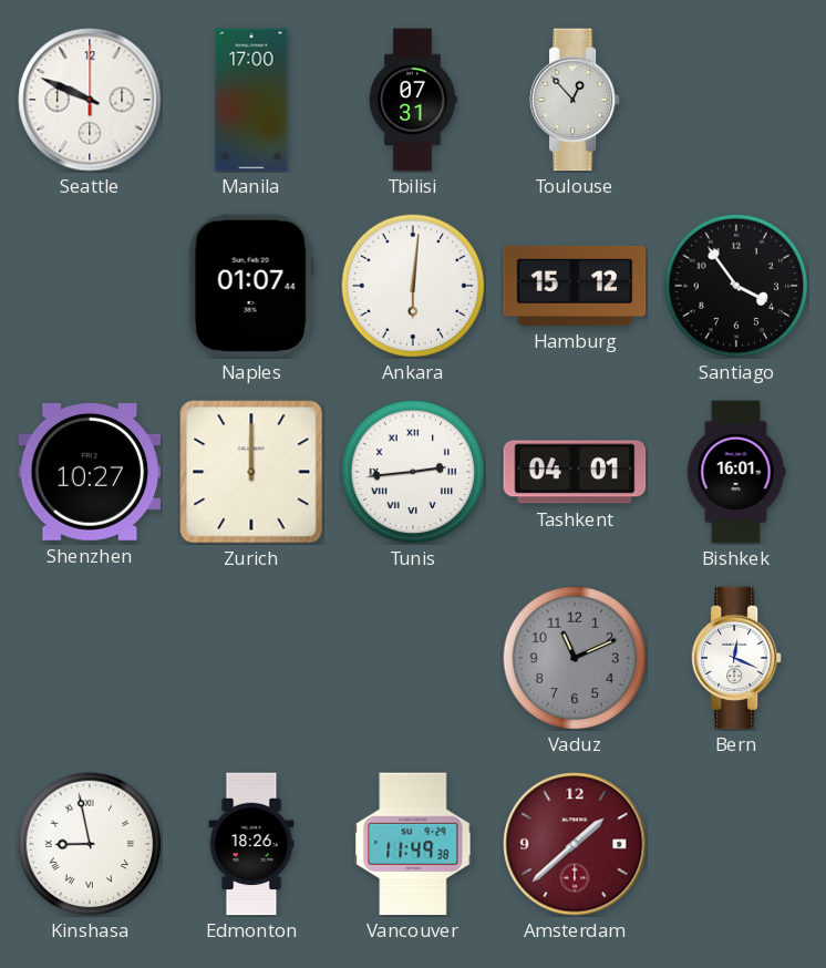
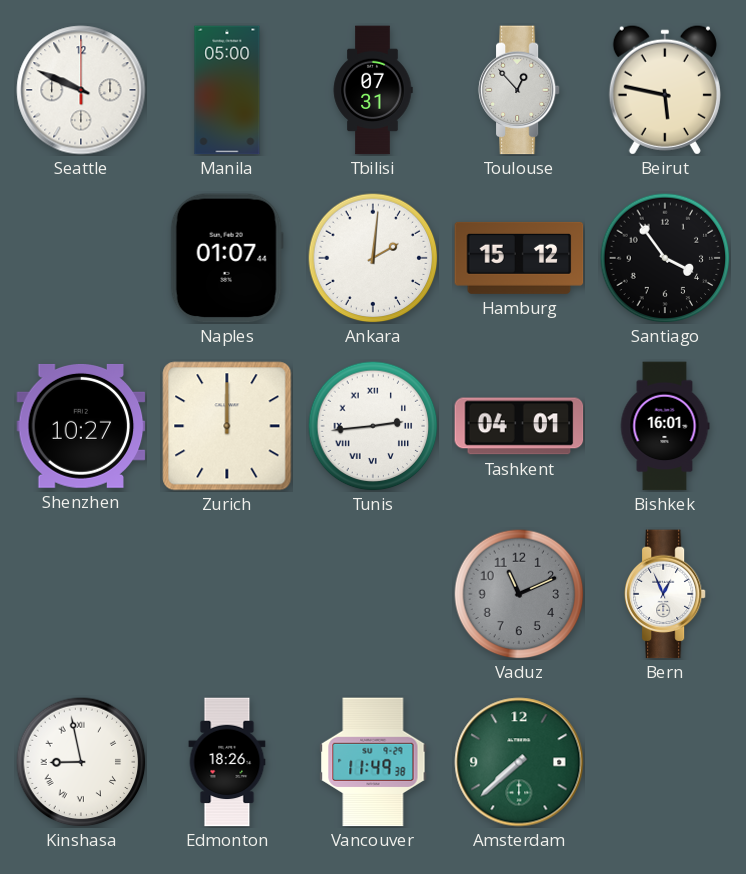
Manila: 17:00 -> 05:00
Beirut: none -> 5:47
Ankara: 6:01 -> 2:01
Bern: 12:19 -> 12:56
Amsterdam: 1:38 -> 7:38
Amsterdam dial: burgundy -> green
